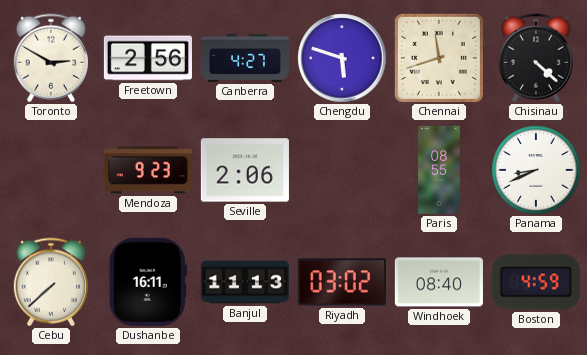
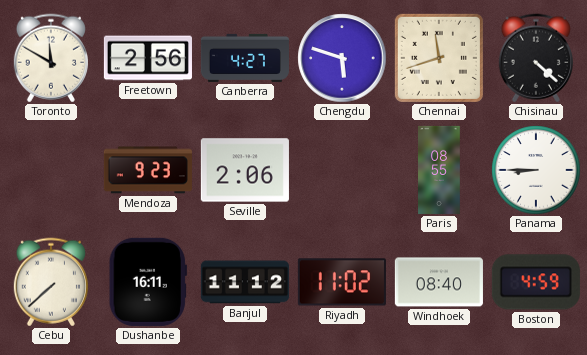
Toronto: 2:50 -> 11:50
Panama: 8:41 -> 8:45
Banjul: 11:13 -> 11:12
Riyadh: 03:02 -> 11:02
